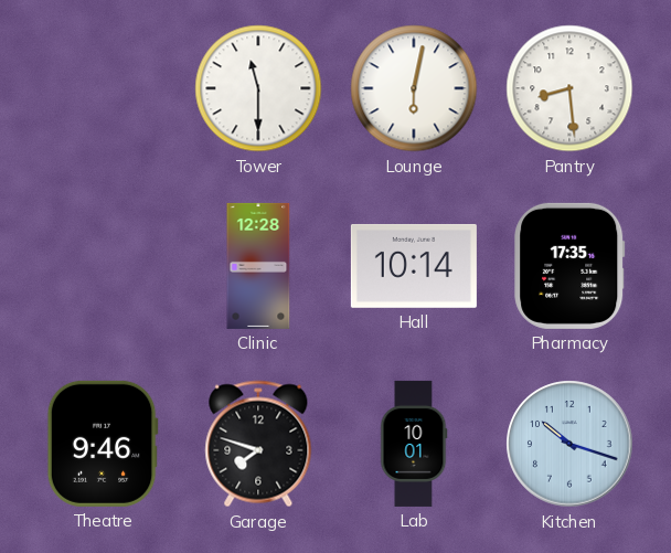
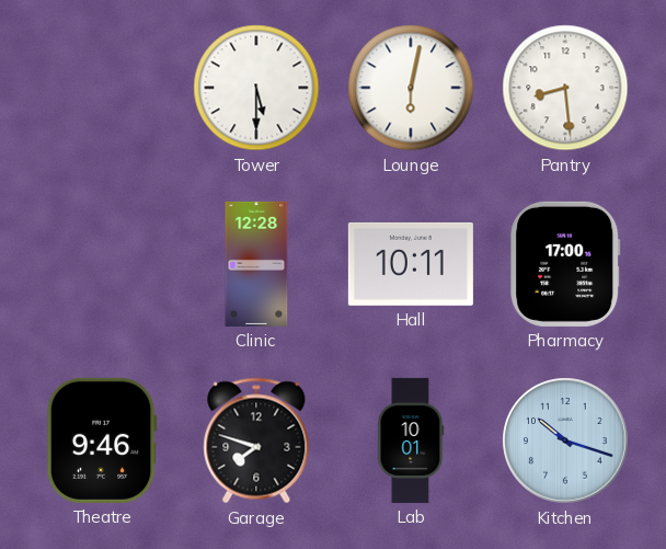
Tower: 11:30 -> 5:30
Hall: 10:14 -> 10:11
Pharmacy: 17:35 -> 17:00
